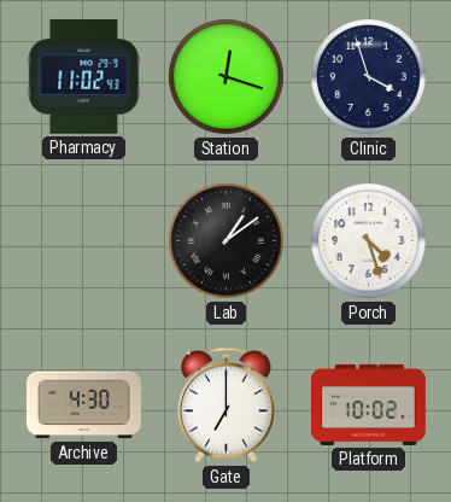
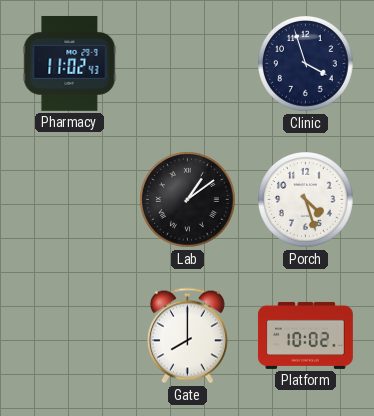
Station: 12:18 -> none
Archive: 4:30 -> none
Gate: 7:00 -> 8:00
